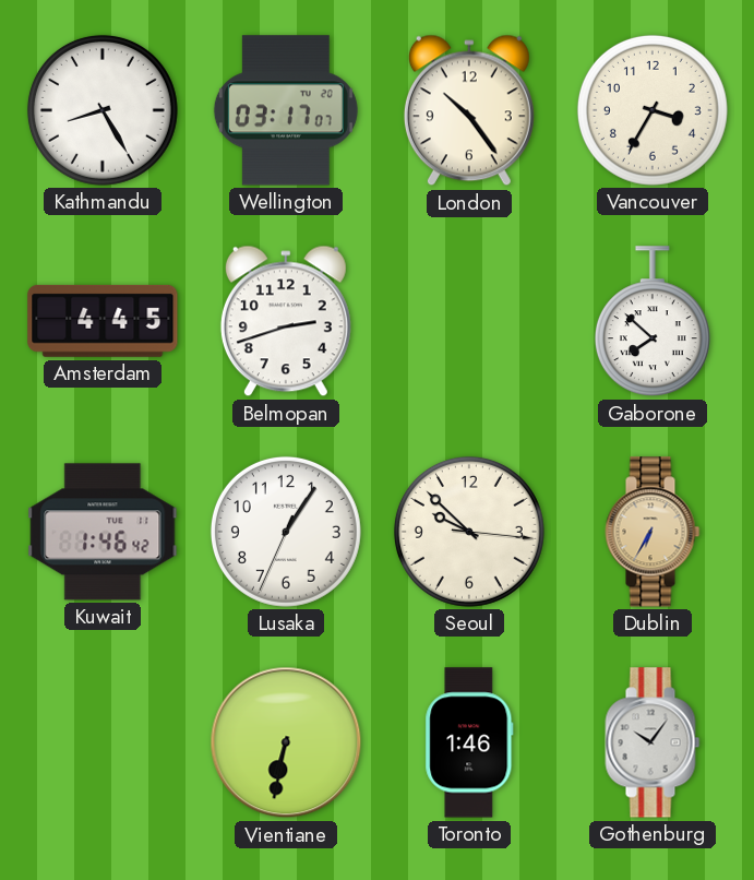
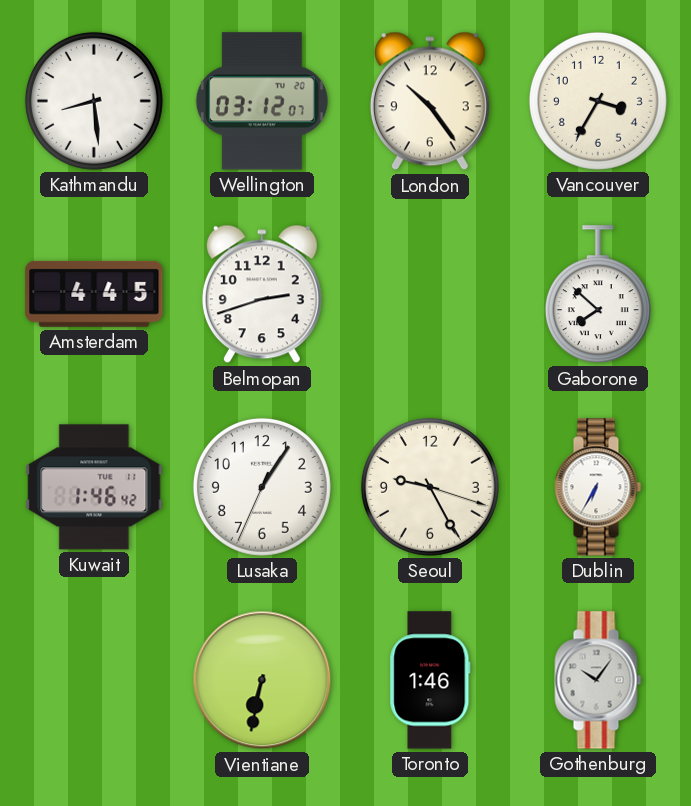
Kathmandu: 8:25 -> 8:29
Wellington: 03:17 -> 03:12
Seoul: 9:52 -> 9:25
Dublin dial: champagne -> white
